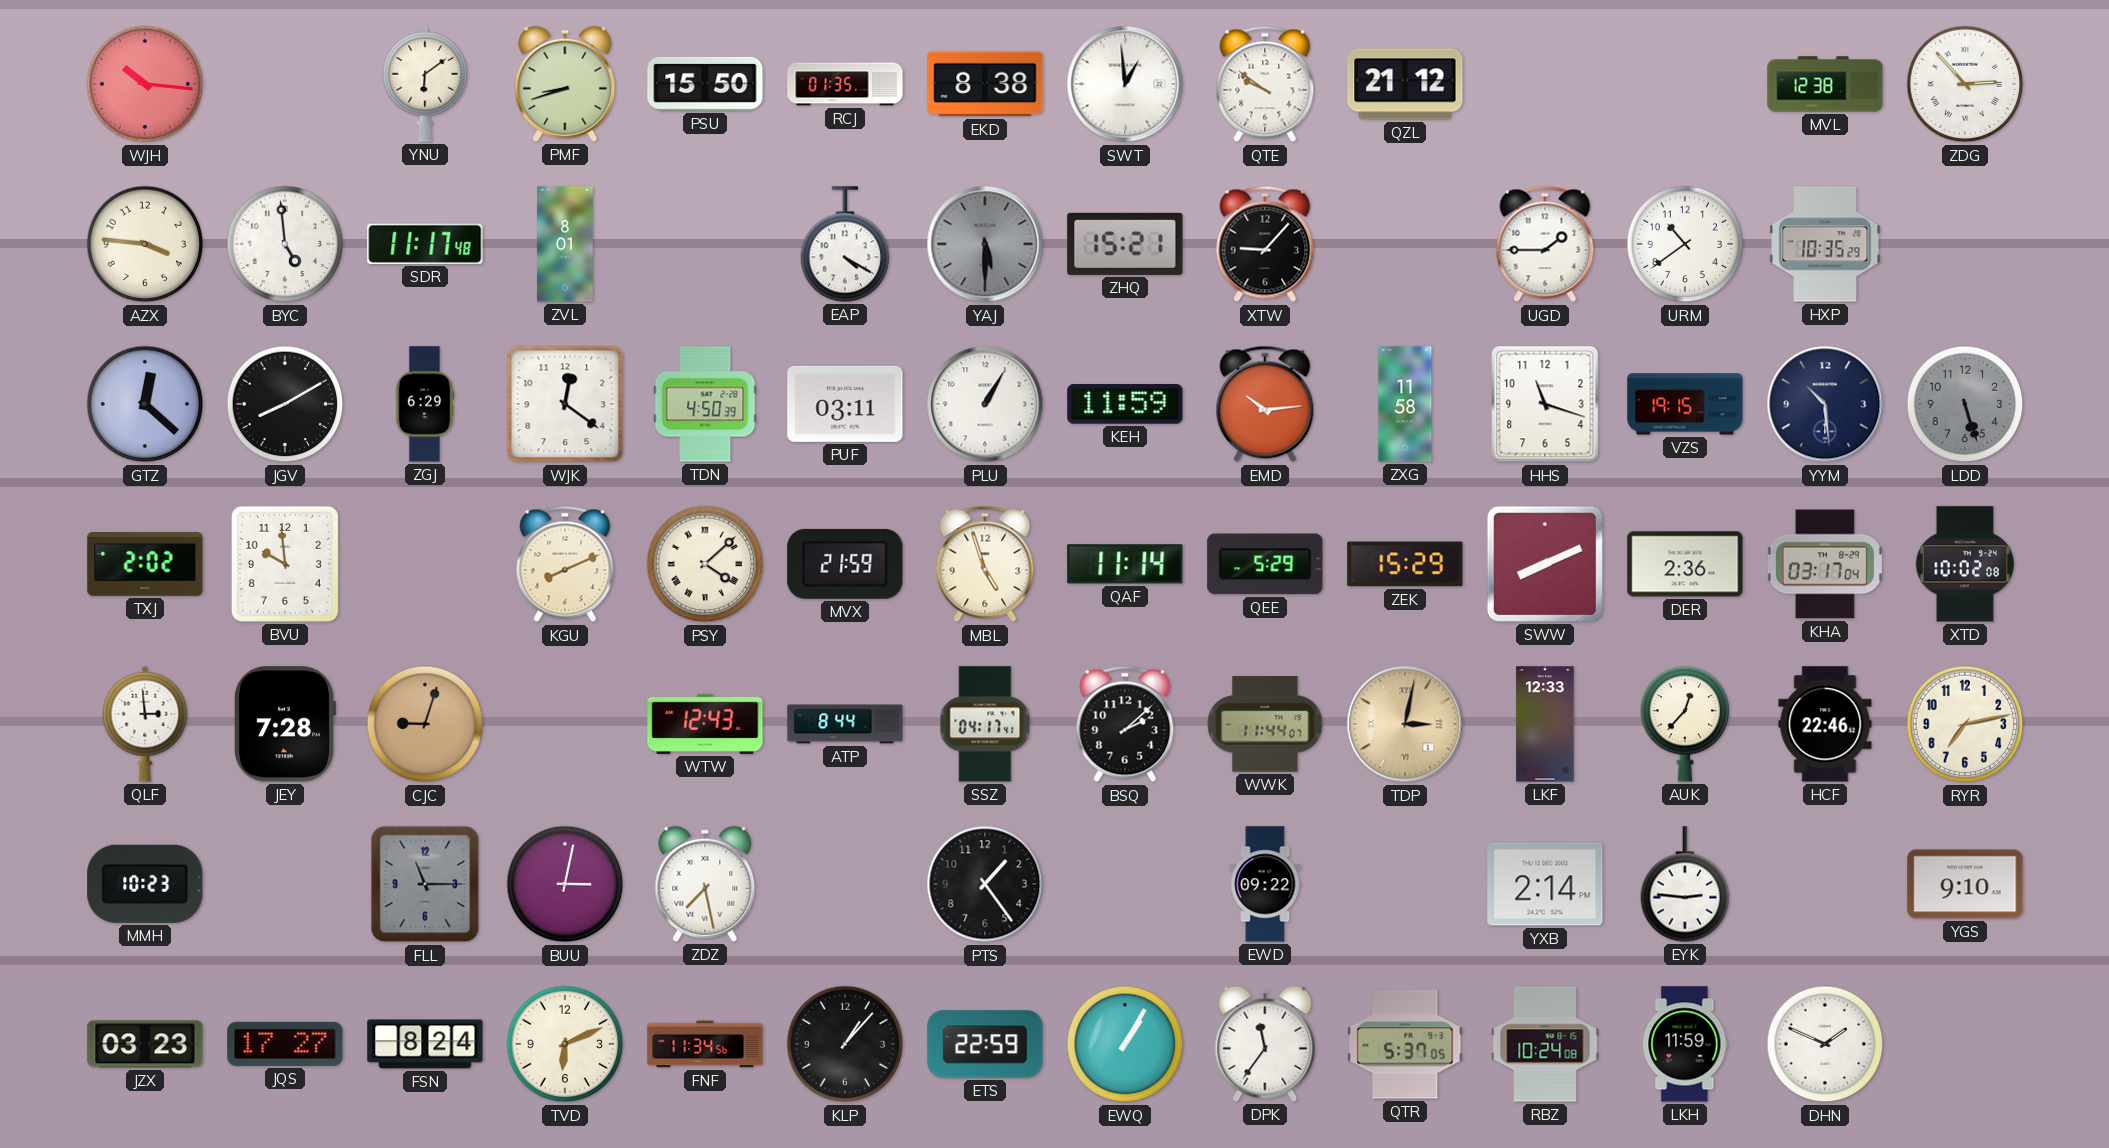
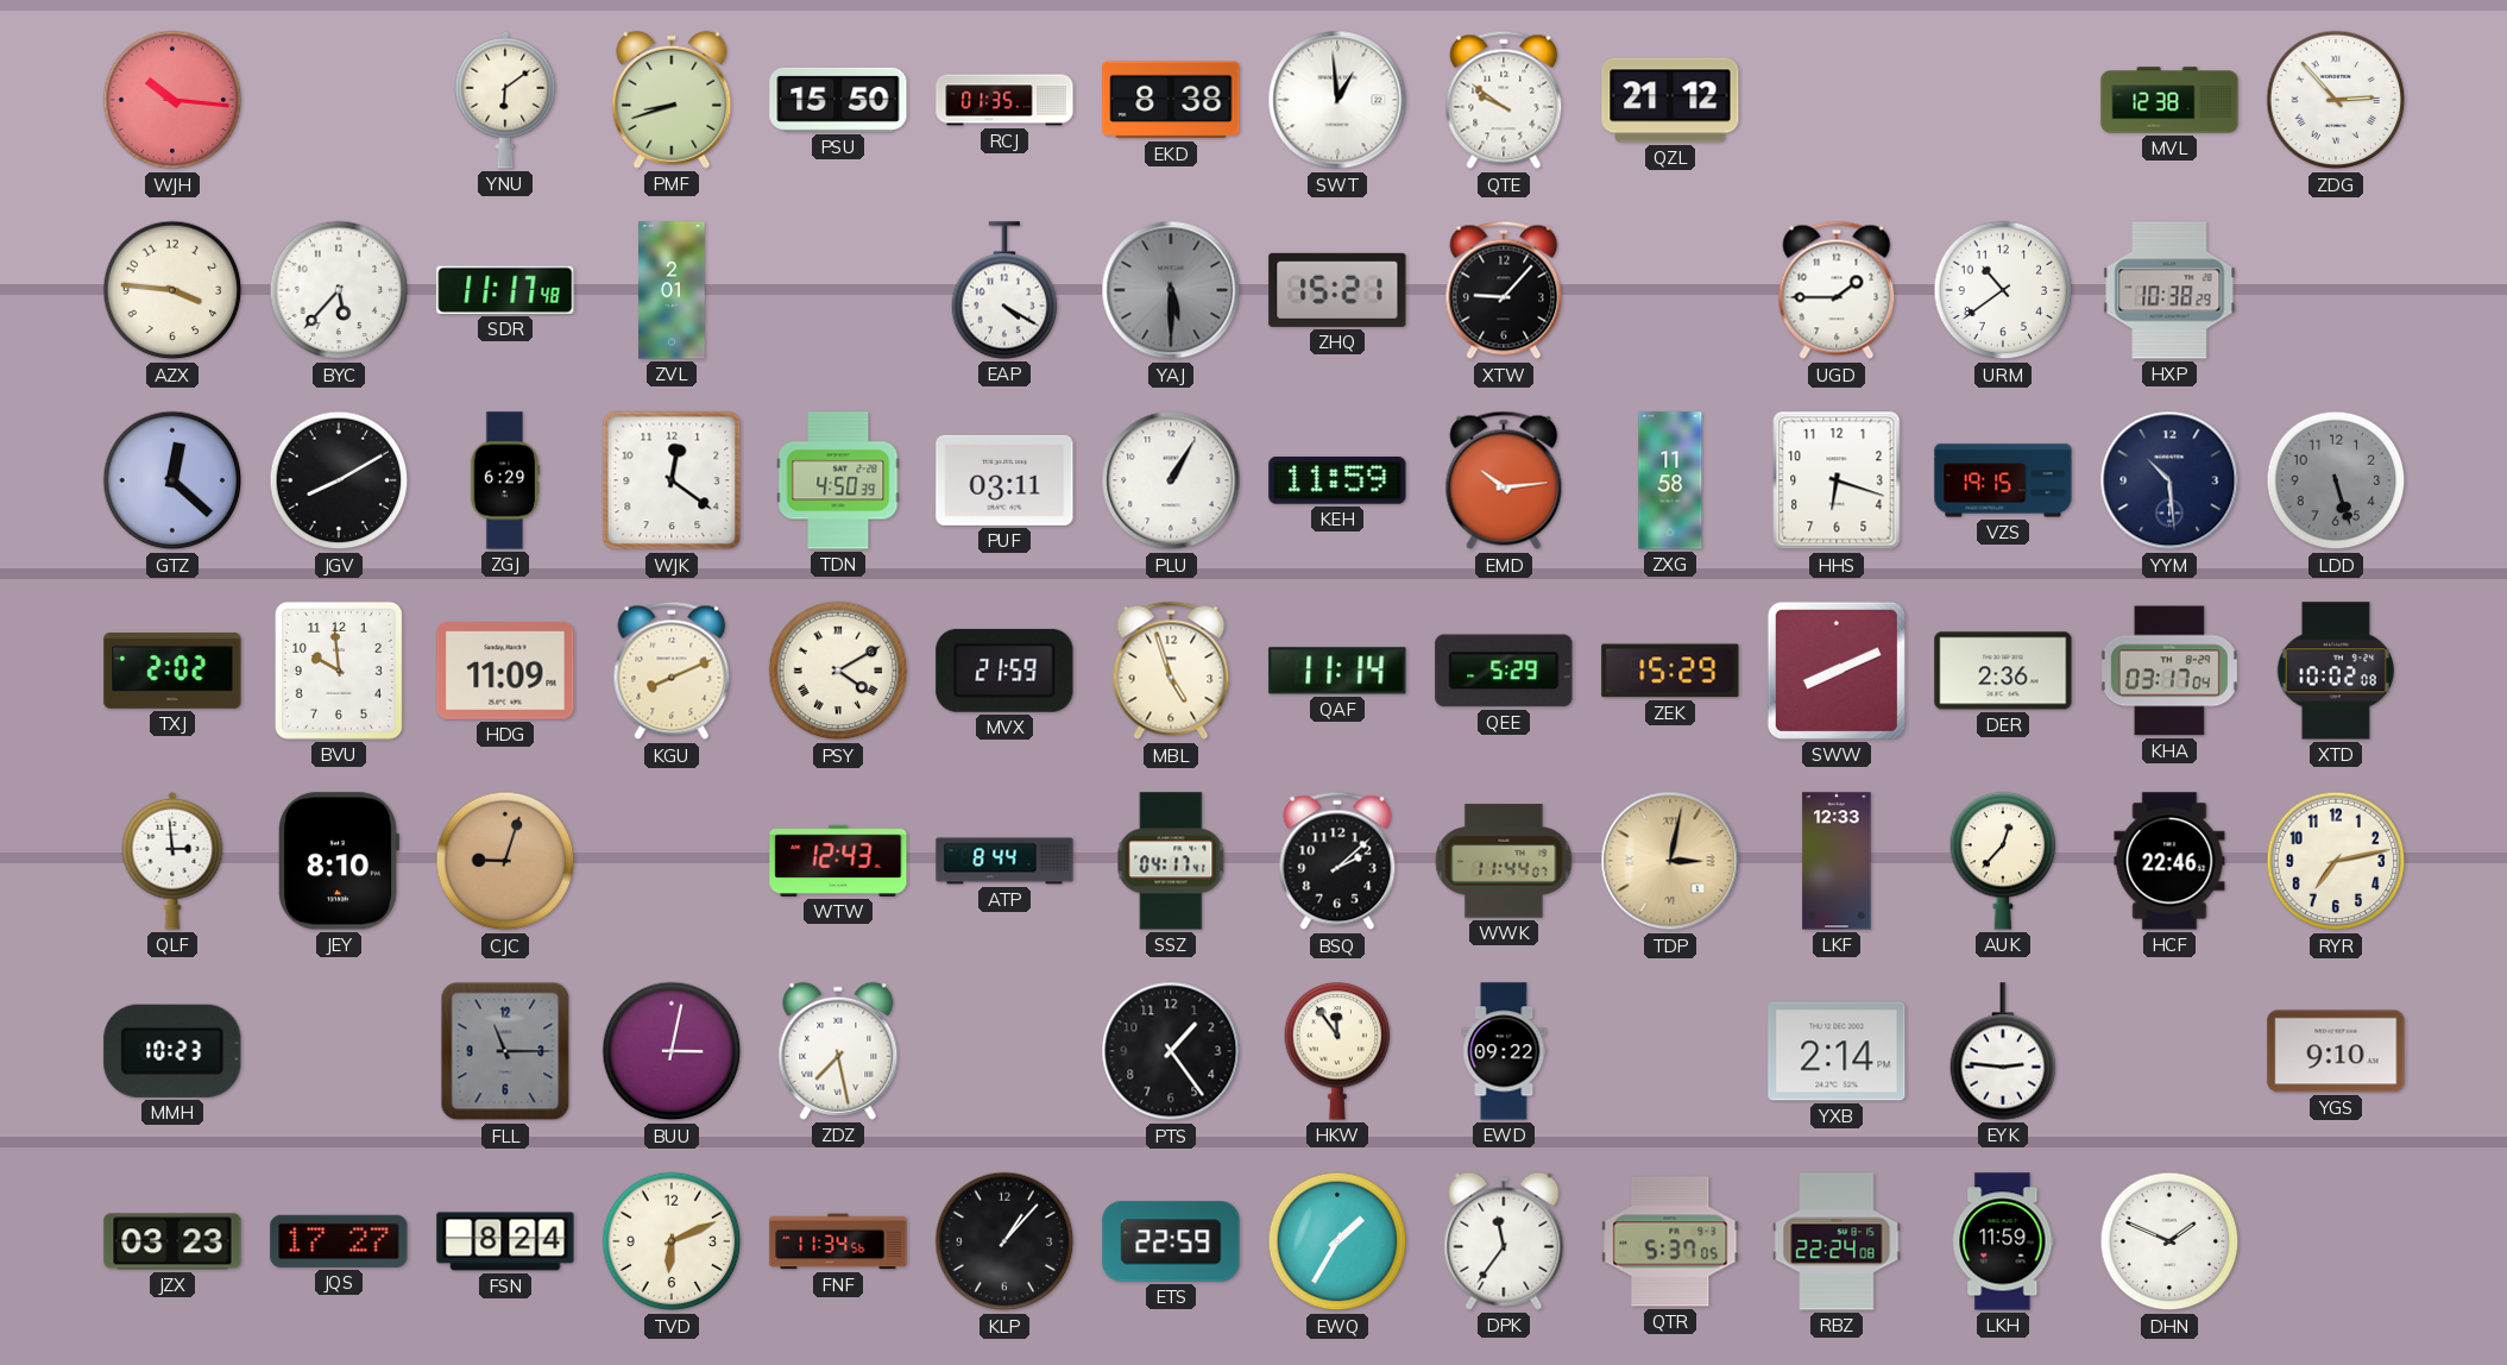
BYC: 4:59 -> 5:37
ZVL: 8:01 -> 2:01
HXP: 10:35 -> 10:38
HHS: 11:18 -> 6:18
HDG: none -> 11:09
PSY: 4:08 -> 4:10
JEY: 7:28 -> 8:10
HKW: none -> 11:54
EWQ: 1:05 -> 1:35
RBZ: 10:24 -> 22:24
